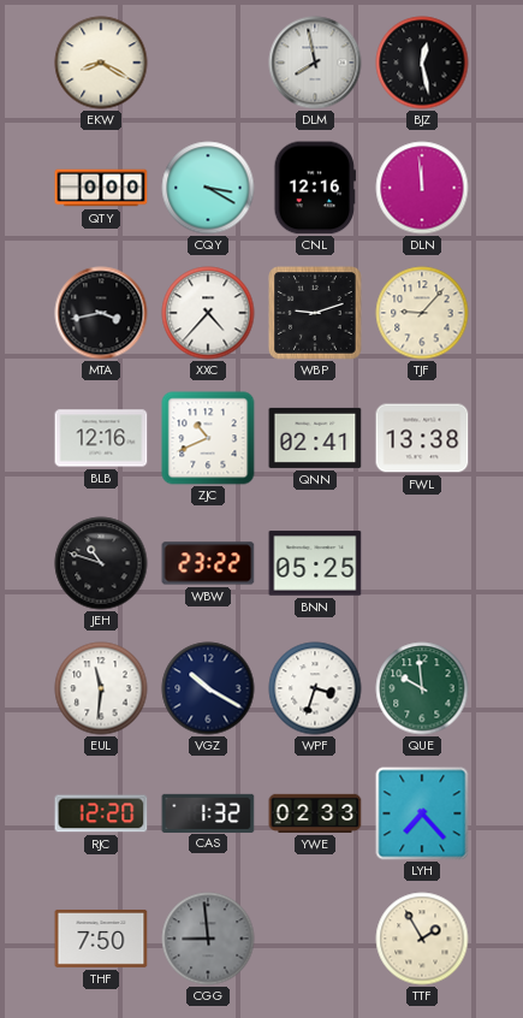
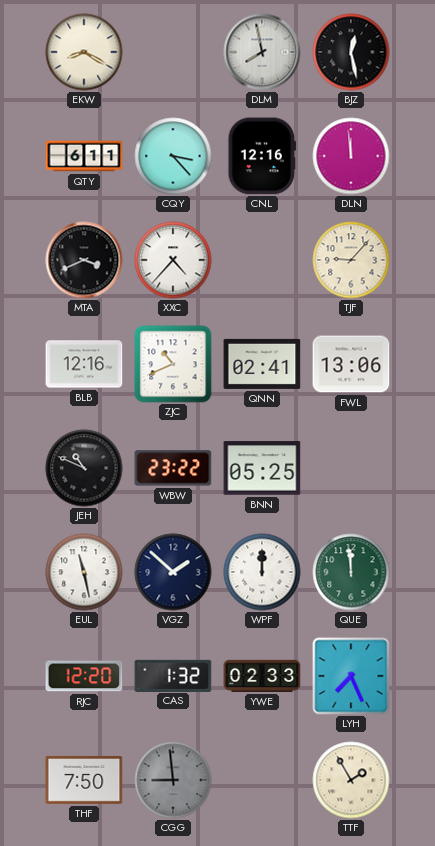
QTY: 0:00 -> 6:11
CQY: 3:20 -> 3:23
MTA: 3:43 -> 3:41
WBP: 9:12 -> none
FWL: 13:38 -> 13:06
JEH: 10:48 -> 10:49
EUL: 11:31 -> 11:28
VGZ: 10:20 -> 1:52
WPF: 3:33 -> 12:00
QUE: 9:59 -> 11:59
LYH: 7:23 -> 7:26
